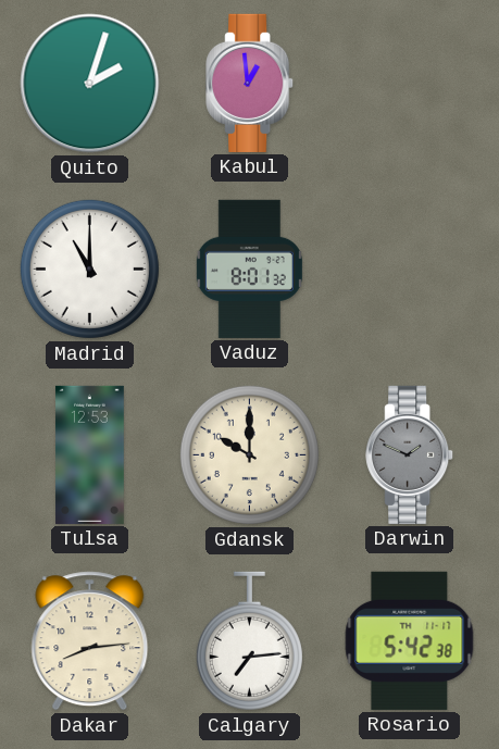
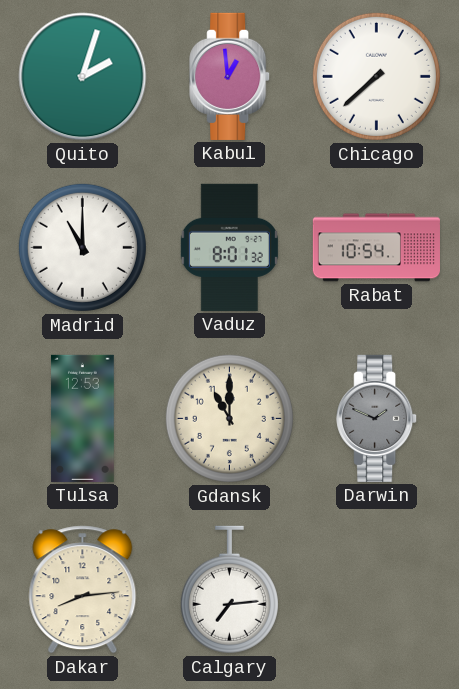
Chicago: none -> 7:38
Rabat: none -> 10:54
Gdansk: 10:00 -> 11:00
Rosario: 5:42 -> none
